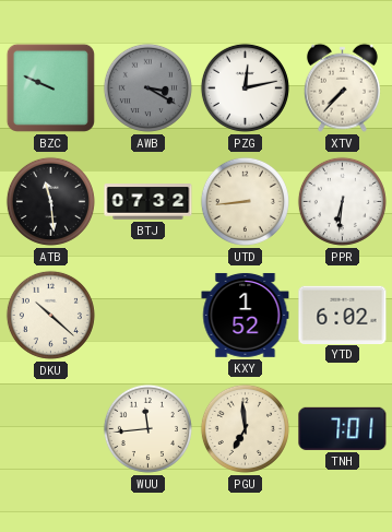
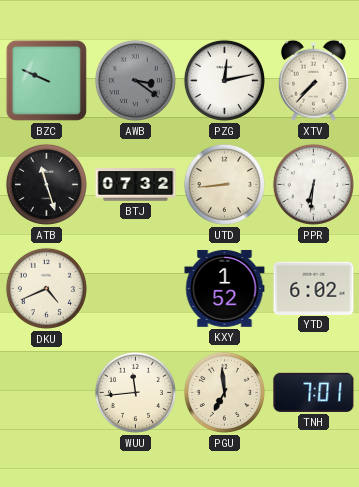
AWB: 3:20 -> 3:21
ATB: 11:29 -> 11:27
DKU: 10:22 -> 4:41
